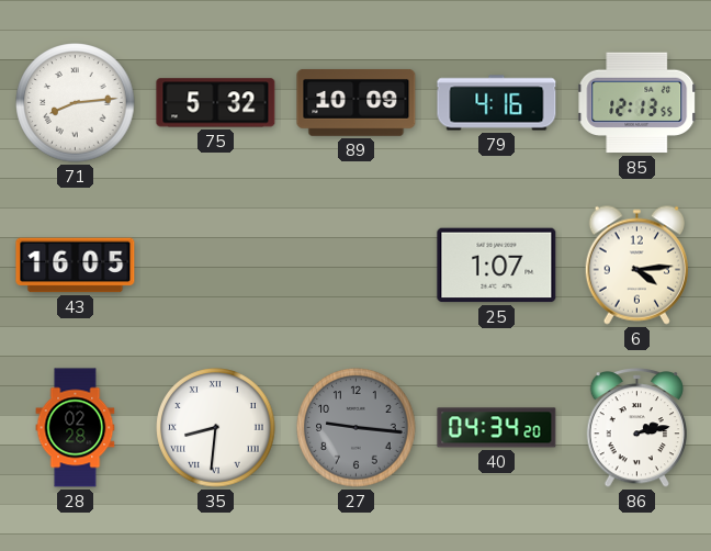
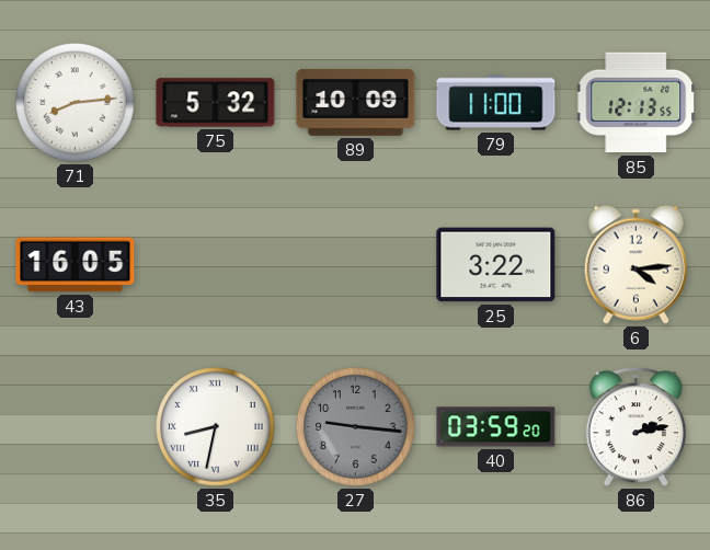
79: 4:16 -> 11:00
25: 1:07 -> 3:22
28: 02:28 -> none
35: 8:31 -> 8:32
40: 04:34 -> 03:59
